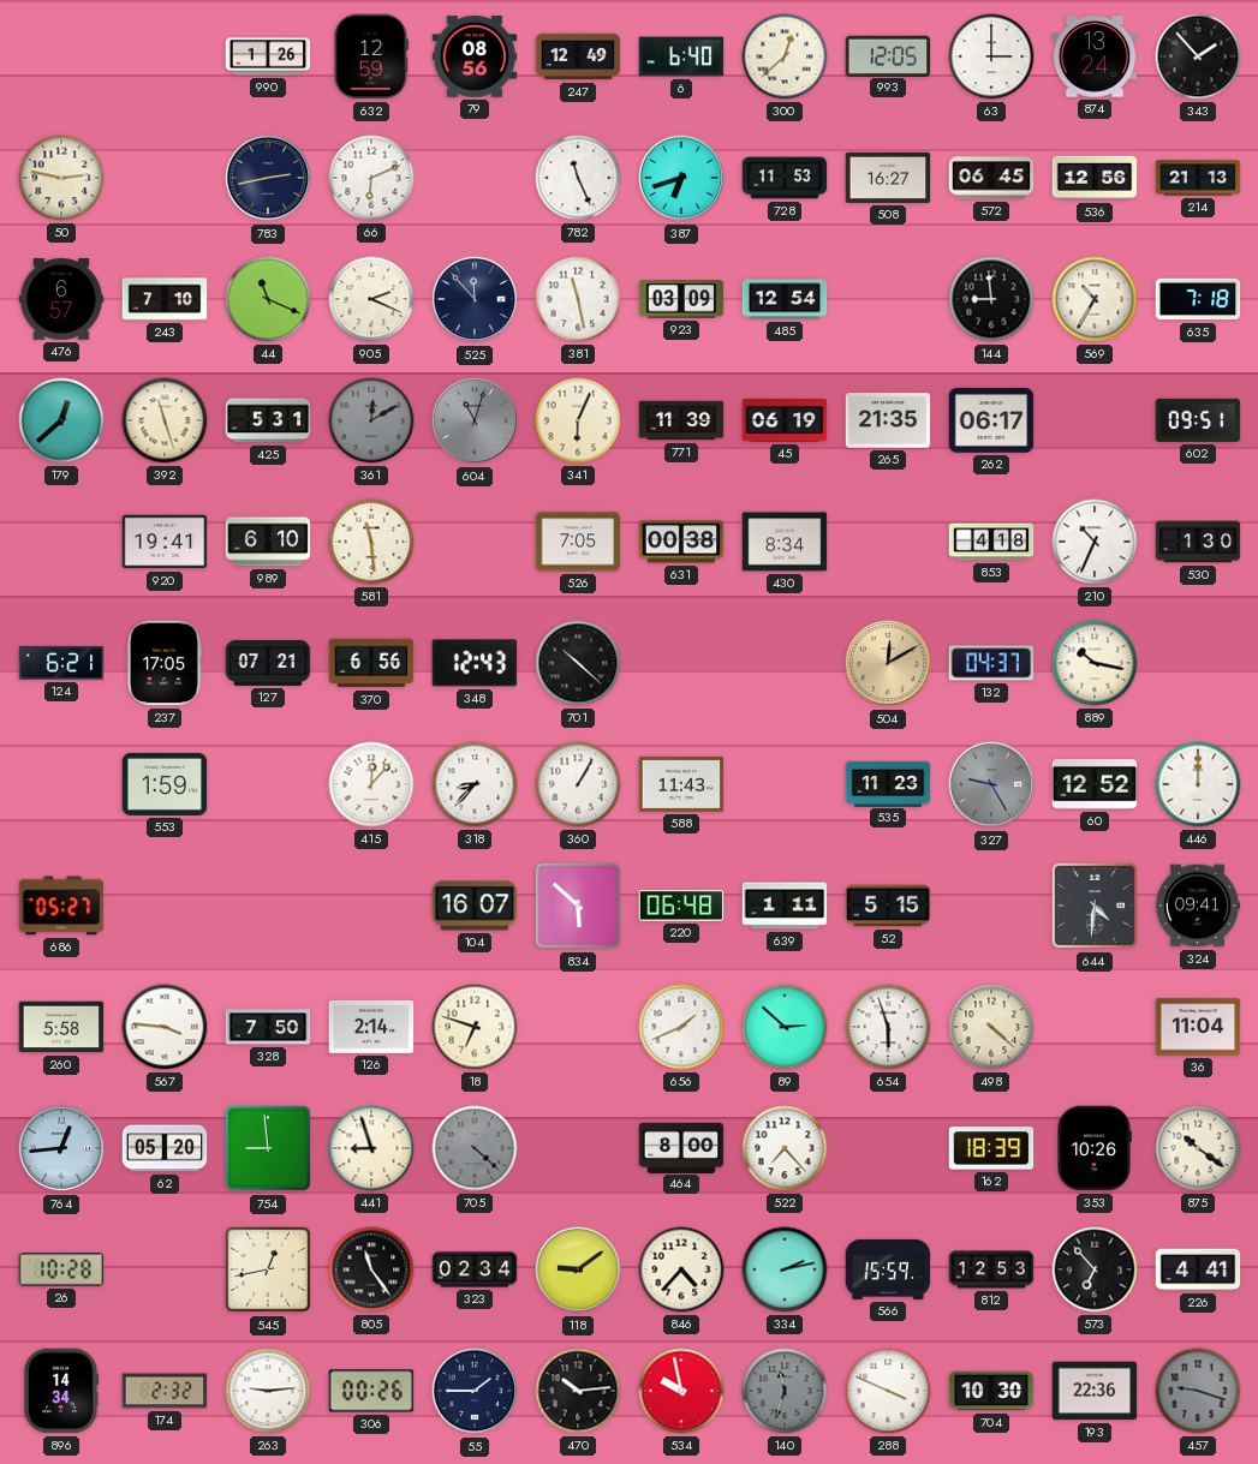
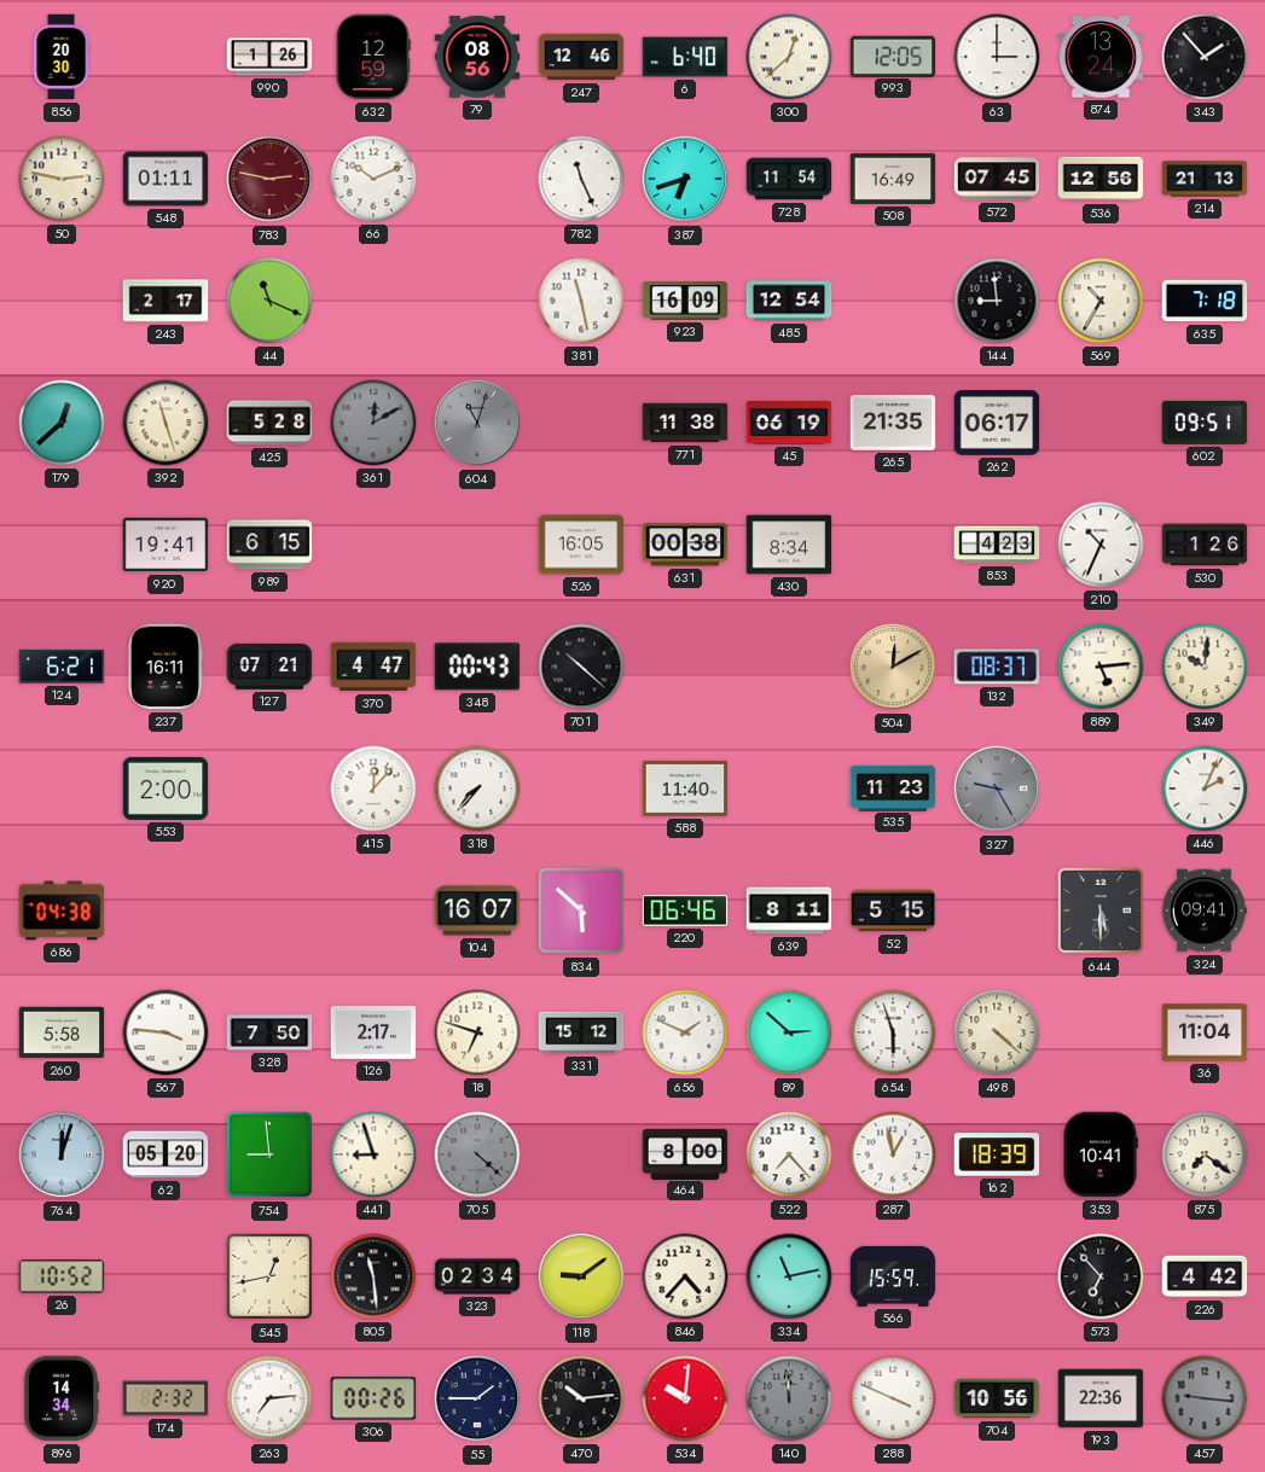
856: none -> 20:30
247: 12:49 -> 12:46
548: none -> 01:11
783: 2:43 -> 2:47
783 dial: navy -> burgundy
66: 6:11 -> 10:11
728: 11:53 -> 11:54
508: 16:27 -> 16:49
572: 06:45 -> 07:45
476: 6:57 -> none
243: 7:10 -> 2:17
905: 2:19 -> none
525: 11:53 -> none
923: 03:09 -> 16:09
425: 5:31 -> 5:28
341: 6:04 -> none
771: 11:39 -> 11:38
989: 6:10 -> 6:15
581: 11:29 -> none
526: 7:05 -> 16:05
853: 4:18 -> 4:23
530: 1:30 -> 1:26
237: 17:05 -> 16:11
370: 6:56 -> 4:47
348: 12:43 -> 00:43
132: 04:37 -> 08:37
889: 10:17 -> 5:14
349: none -> 10:01
553: 1:59 -> 2:00
318: 8:37 -> 7:37
360: 1:05 -> none
588: 11:43 -> 11:40
60: 12:52 -> none
446: 12:00 -> 2:04
686: 05:27 -> 04:38
220: 06:48 -> 06:46
639: 1:11 -> 8:11
644: 4:31 -> 5:30
126: 2:14 -> 2:17
331: none -> 15:12
656: 1:41 -> 1:49
764: 12:44 -> 12:03
287: none -> 12:58
353: 10:26 -> 10:41
875: 10:21 -> 7:21
26: 10:28 -> 10:52
805: 11:24 -> 11:29
334: 2:13 -> 11:13
812: 12:53 -> none
226: 4:41 -> 4:42
263: 9:14 -> 7:14
534: 9:58 -> 10:01
140: 11:33 -> 11:59
704: 10:30 -> 10:56
457: 9:18 -> 9:16
